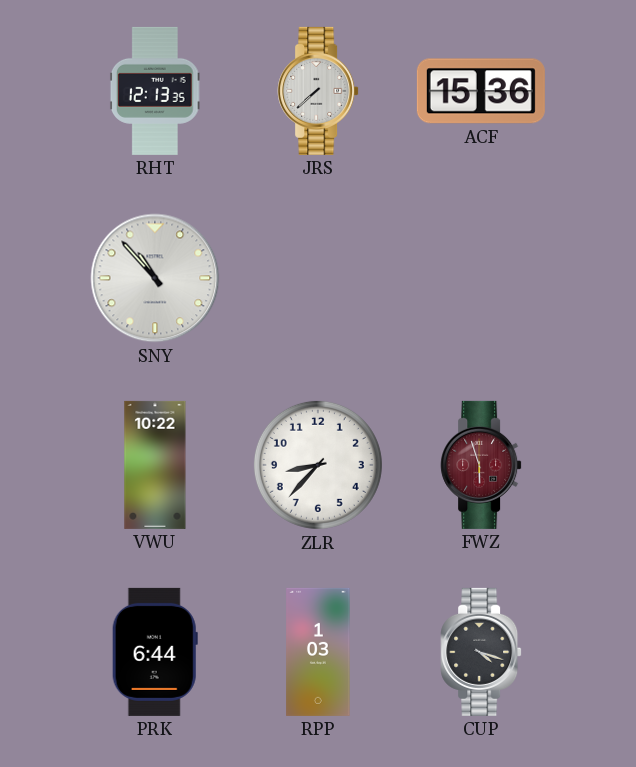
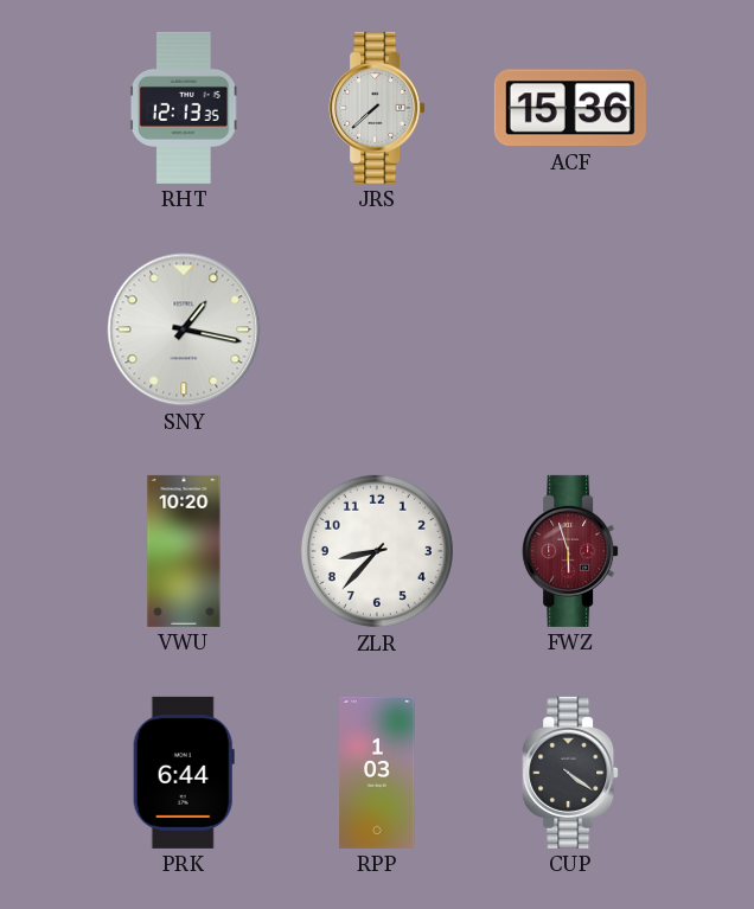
SNY: 10:53 -> 1:17
VWU: 10:22 -> 10:20
CUP: 4:18 -> 4:21
